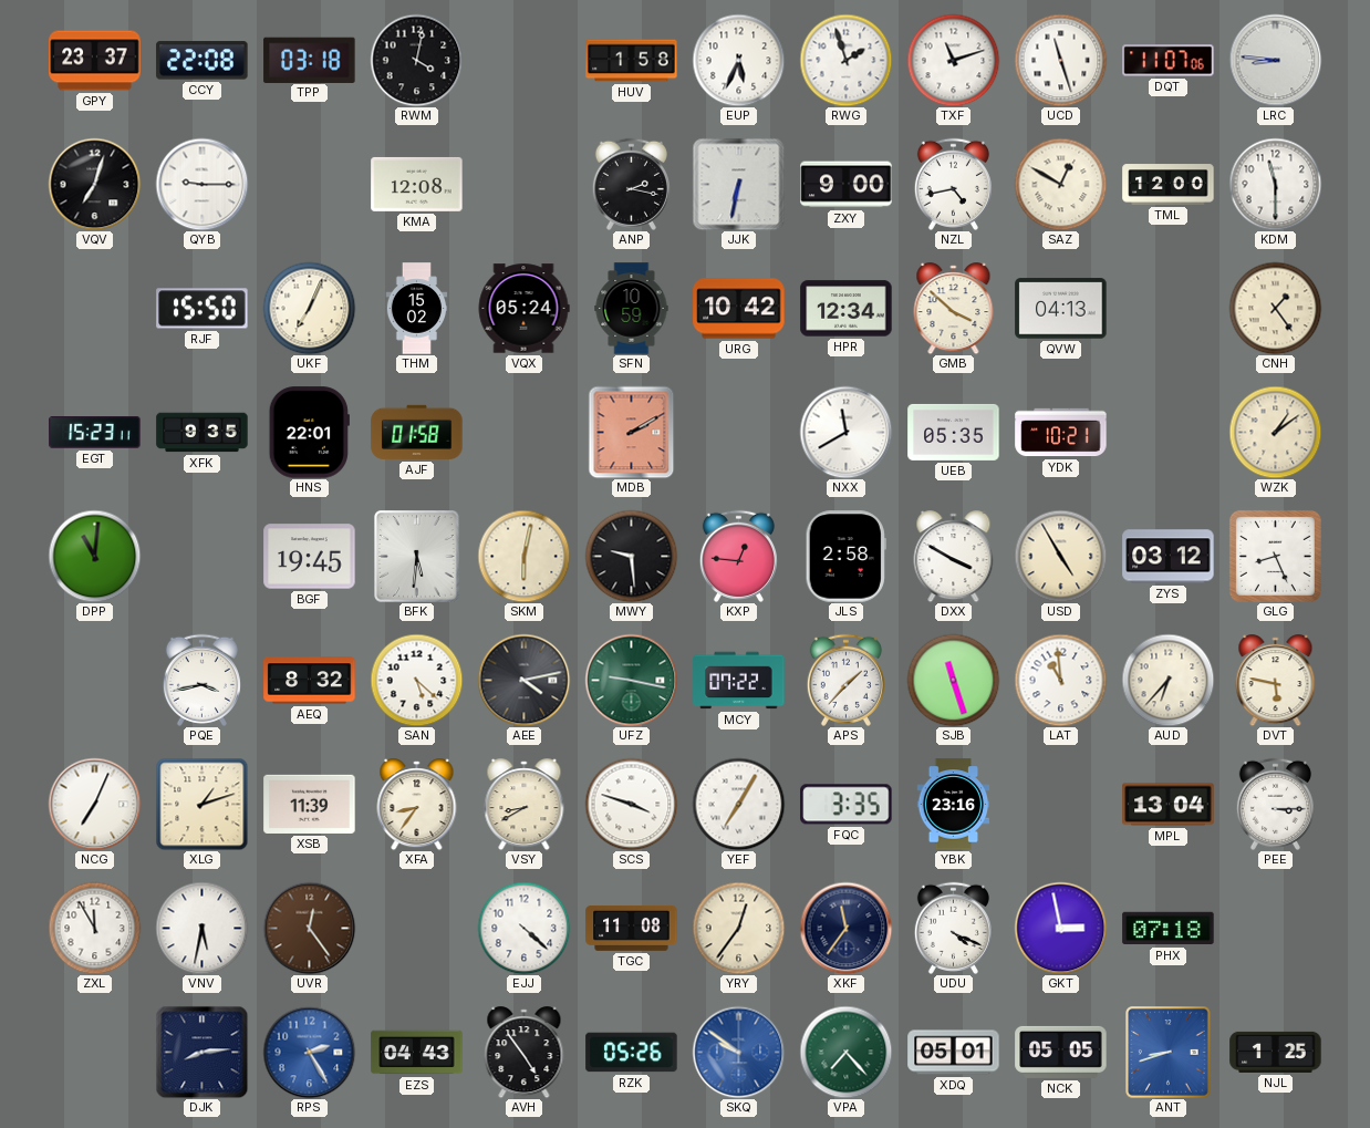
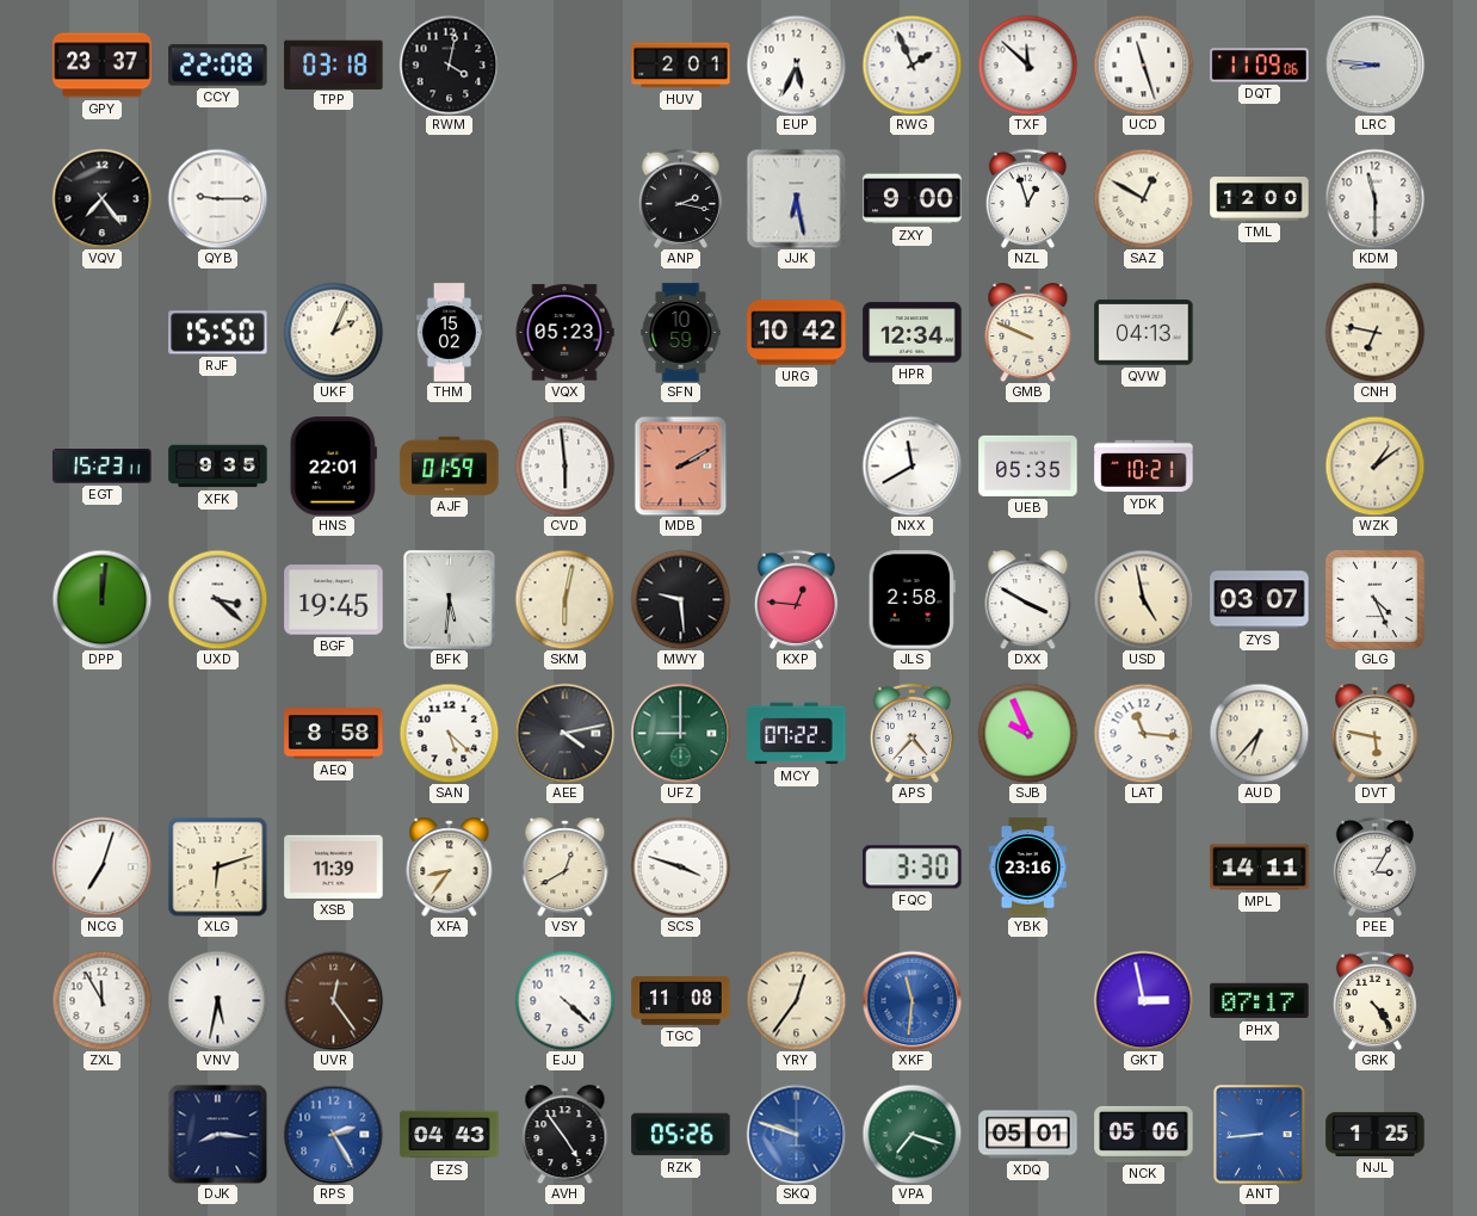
HUV: 1:58 -> 2:01
RWG: 1:57 -> 1:56
TXF: 11:12 -> 11:52
DQT: 11:07 -> 11:09
VQV: 7:03 -> 7:24
KMA: 12:08 -> none
JJK: 6:32 -> 6:28
NZL: 4:43 -> 12:57
UKF: 7:04 -> 2:04
VQX: 05:24 -> 05:23
GMB: 3:52 -> 9:49
CNH: 1:24 -> 6:47
AJF: 01:58 -> 01:59
CVD: none -> 5:59
DPP: 11:01 -> 12:01
UXD: none -> 3:22
USD: 4:55 -> 4:58
ZYS: 03:12 -> 03:07
GLG: 8:26 -> 4:26
PQE: 3:43 -> none
AEQ: 8:32 -> 8:58
UFZ: 9:17 -> 9:00
APS: 1:37 -> 4:37
SJB: 11:27 -> 9:56
LAT: 10:59 -> 11:16
NCG: 7:04 -> 7:03
XLG: 1:12 -> 6:12
VSY: 8:40 -> 12:40
YEF: 7:05 -> none
FQC: 3:35 -> 3:30
MPL: 13:04 -> 14:11
PEE: 3:15 -> 3:05
XKF: 11:36 -> 11:31
XKF dial: navy -> blue
UDU: 4:19 -> none
PHX: 07:18 -> 07:17
GRK: none -> 4:24
DJK: 8:14 -> 8:16
SKQ: 9:51 -> 9:48
VPA: 7:23 -> 7:18
NCK: 05:05 -> 05:06
ANT: 8:42 -> 8:44
